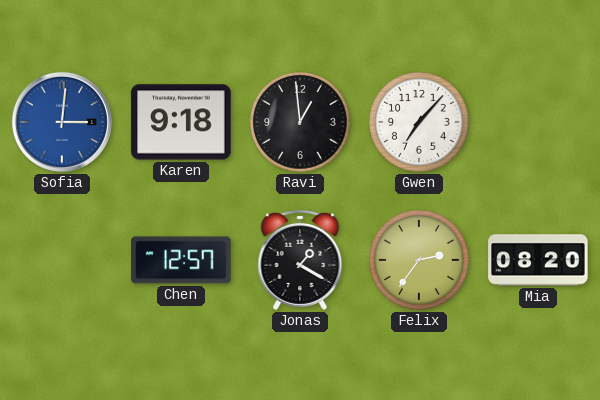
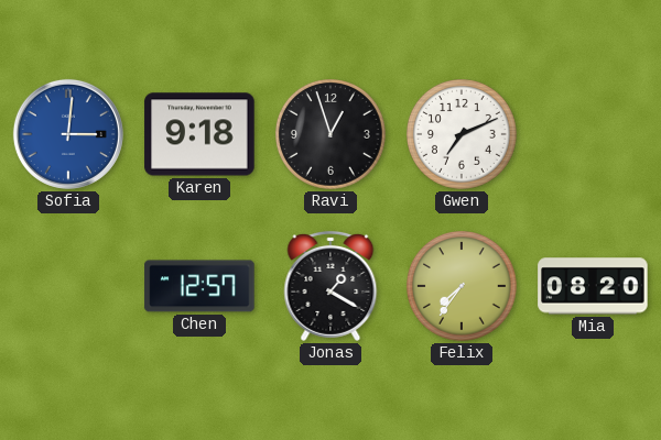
Ravi: 12:59 -> 12:57
Gwen: 7:07 -> 7:11
Felix: 2:36 -> 7:36
